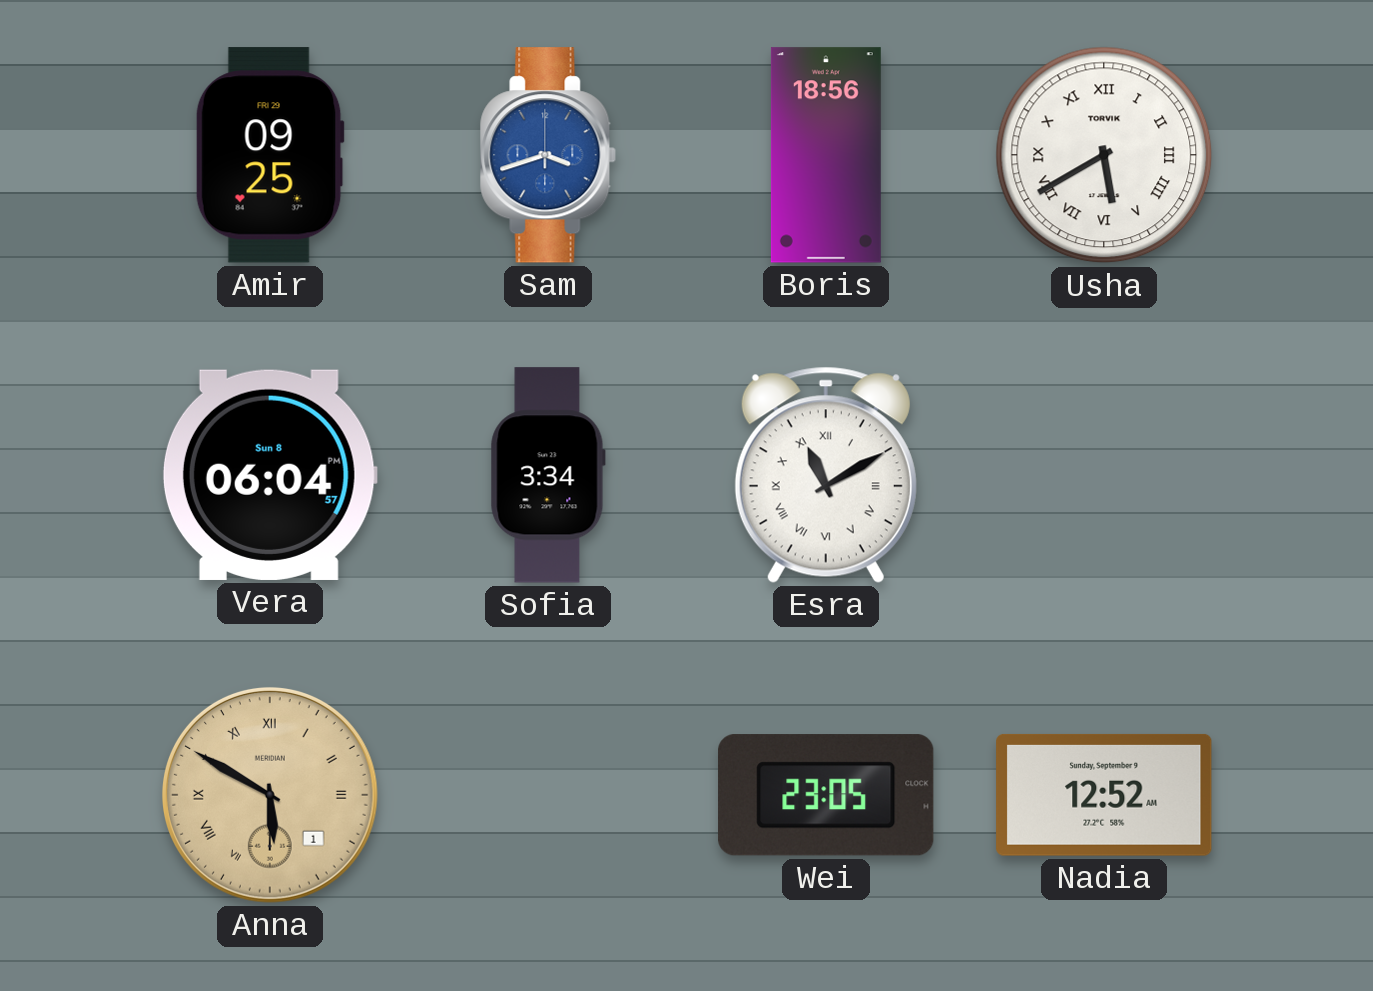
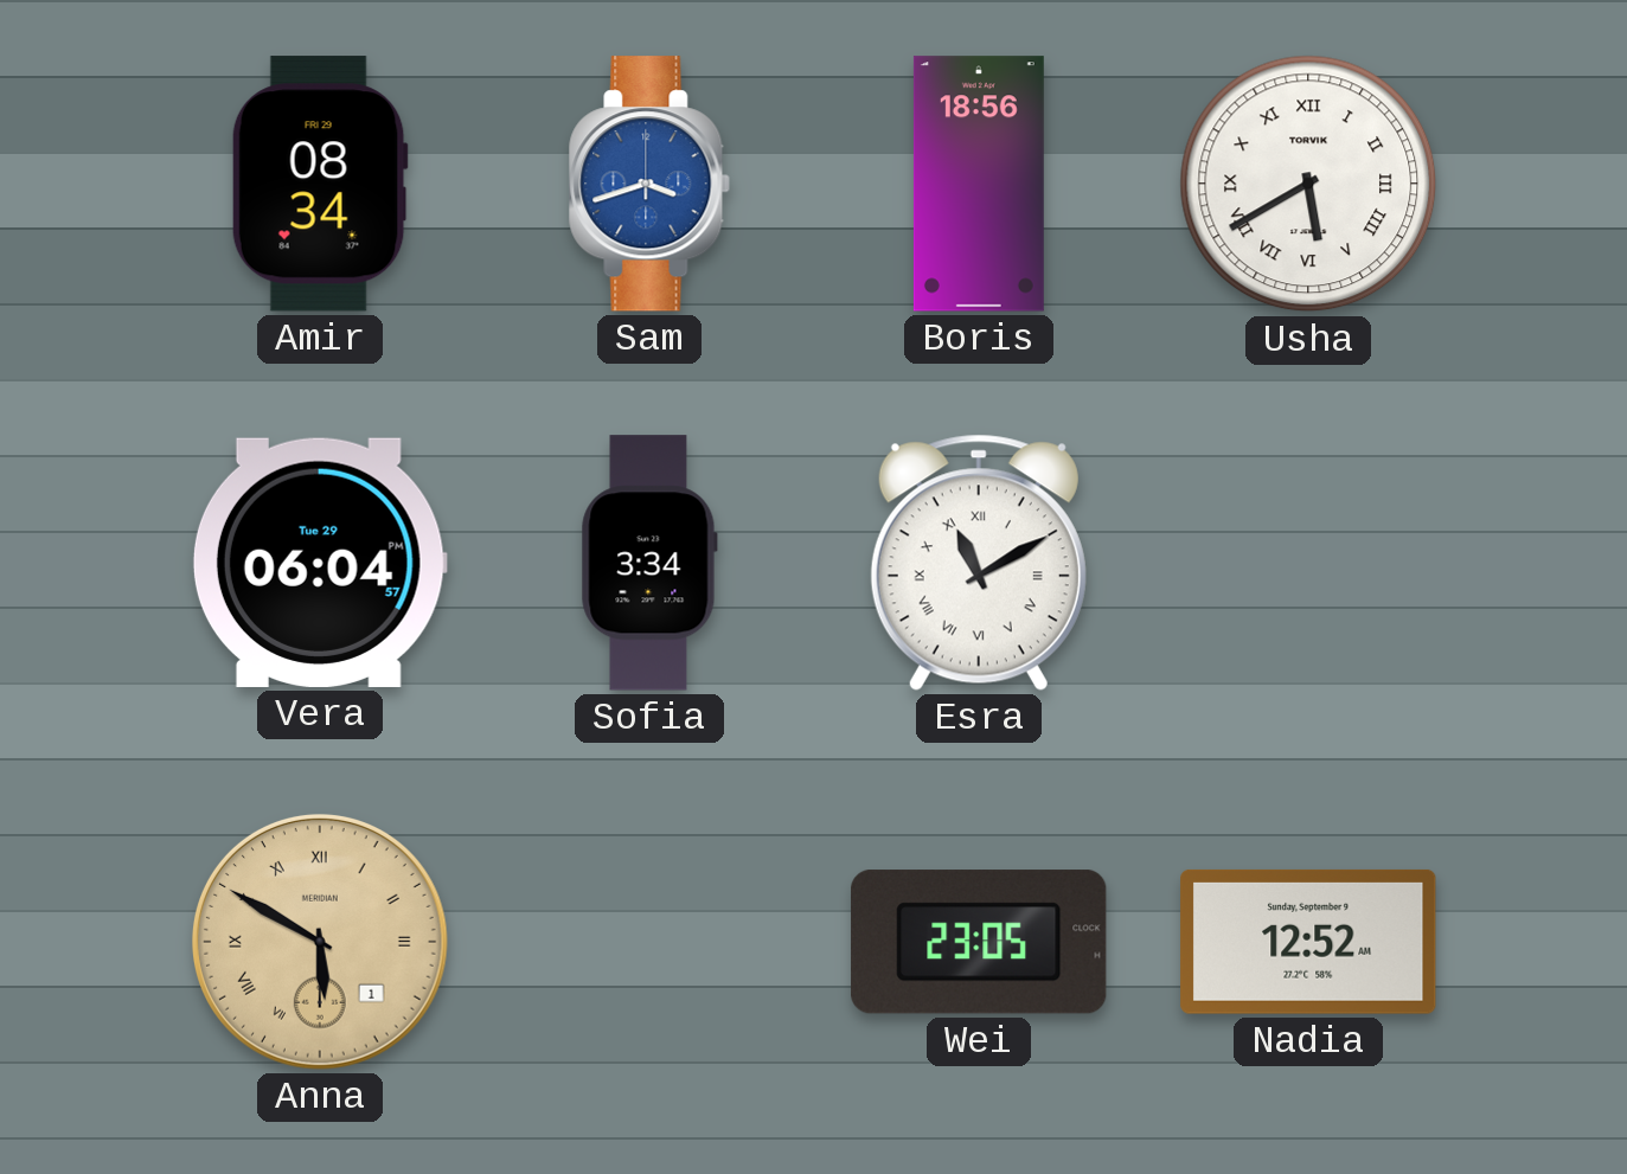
Amir: 09:25 -> 08:34
Vera date: Sun 8 -> Tue 29
